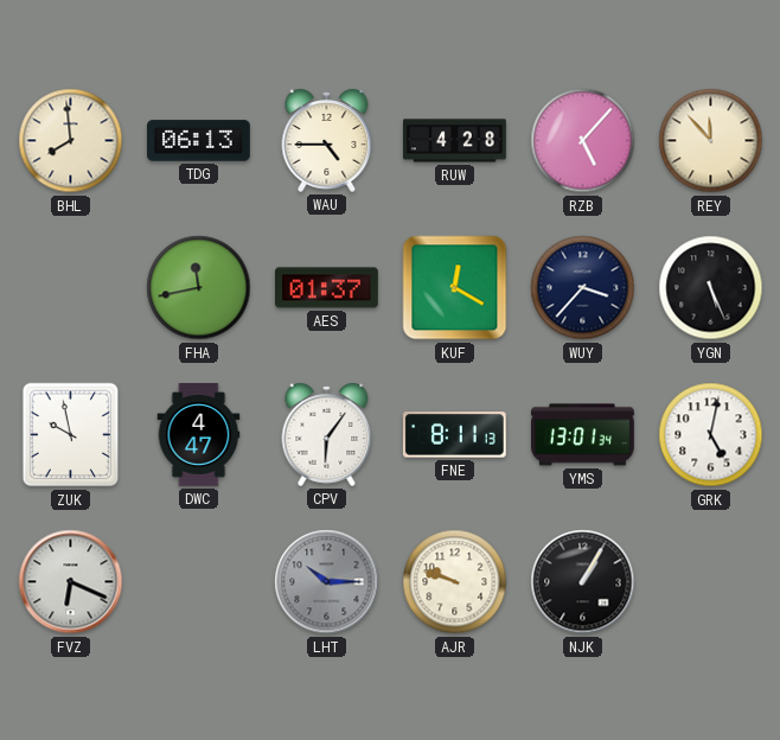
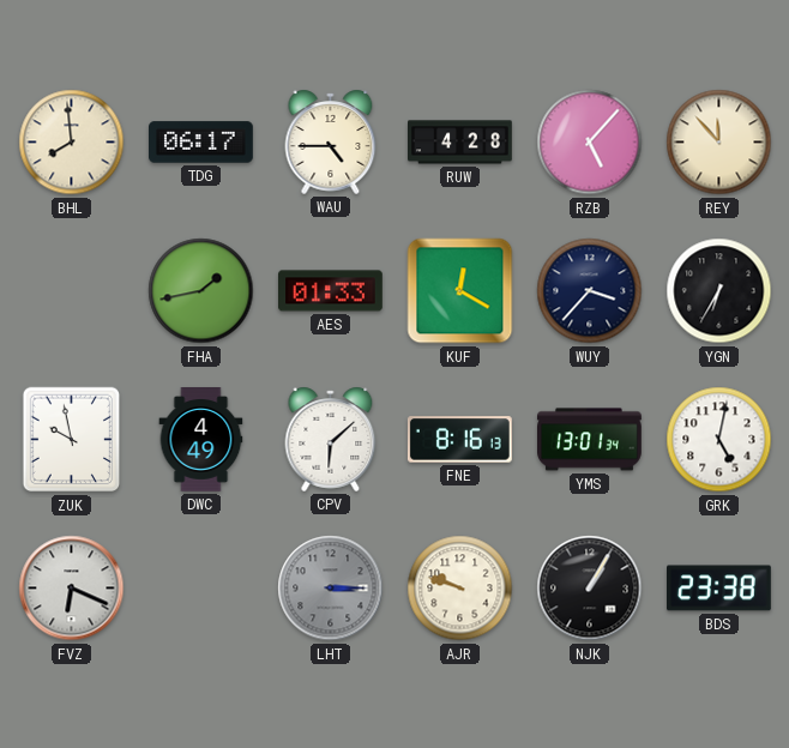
TDG: 06:13 -> 06:17
FHA: 11:43 -> 1:43
AES: 01:37 -> 01:33
YGN: 5:26 -> 6:35
DWC: 4:47 -> 4:49
CPV: 6:06 -> 6:08
FNE: 8:11 -> 8:16
LHT: 10:15 -> 3:15
BDS: none -> 23:38
